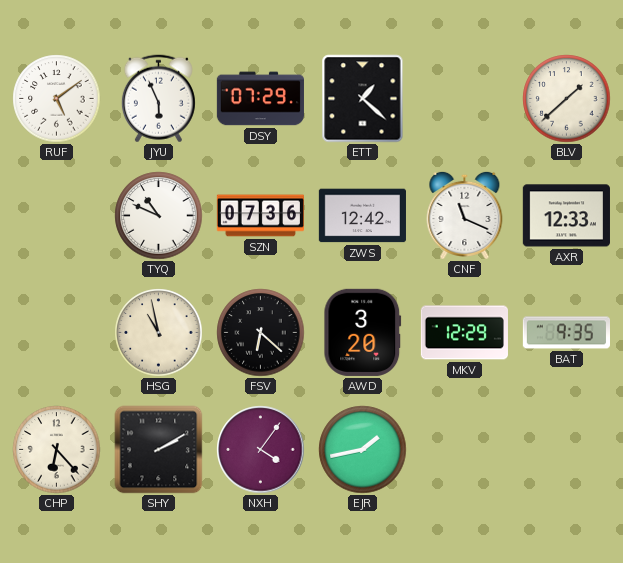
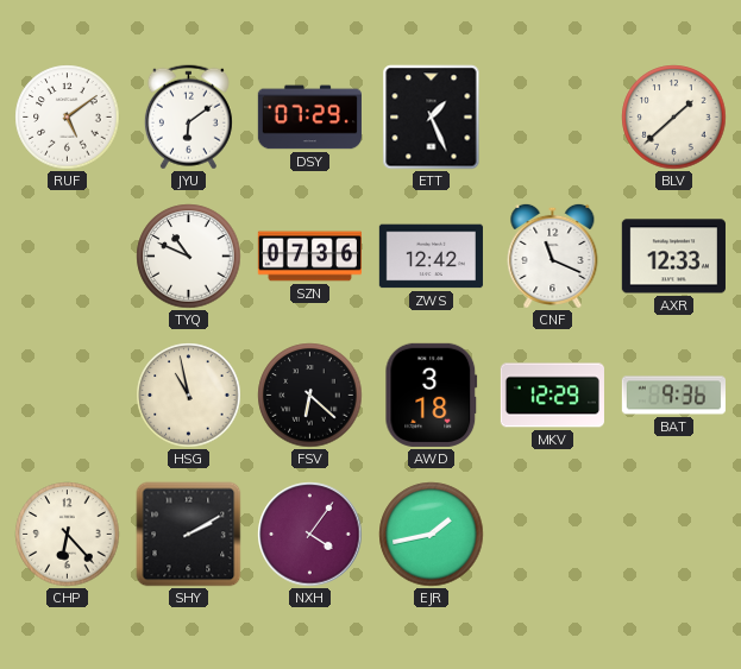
JYU: 5:56 -> 6:09
ETT: 1:22 -> 1:26
AWD: 3:20 -> 3:18
BAT: 9:35 -> 9:36
